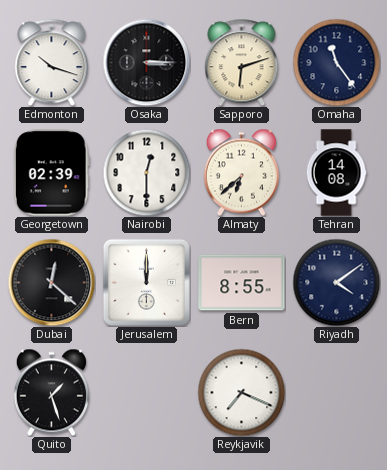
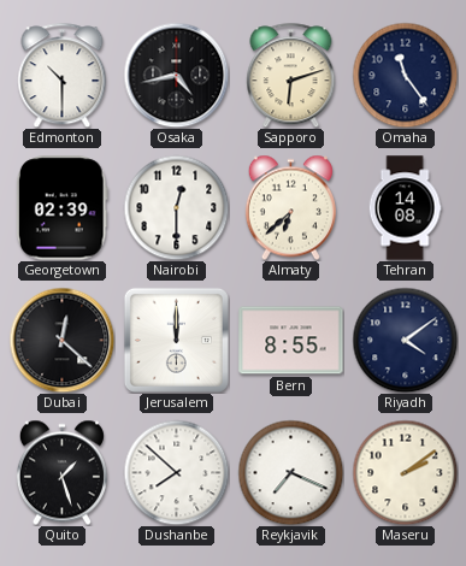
Edmonton: 10:18 -> 10:30
Osaka: 3:15 -> 4:43
Dushanbe: none -> 7:52
Maseru: none -> 2:09
